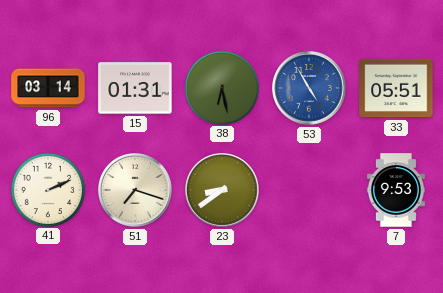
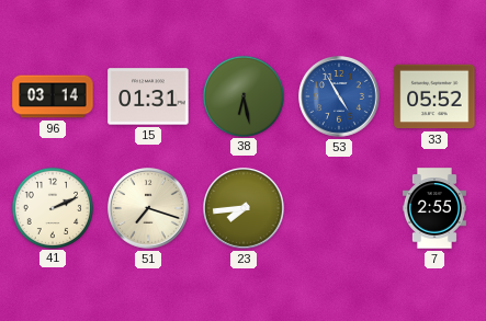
33: 05:51 -> 05:52
23: 8:39 -> 7:44
7: 9:53 -> 2:55
